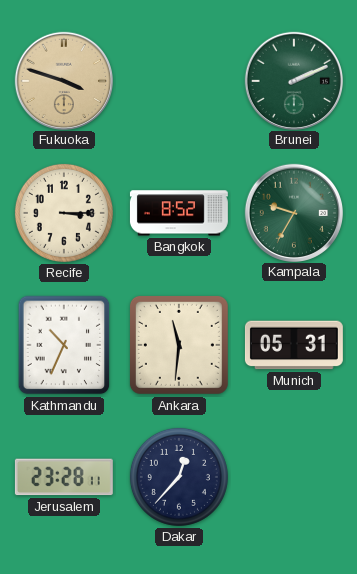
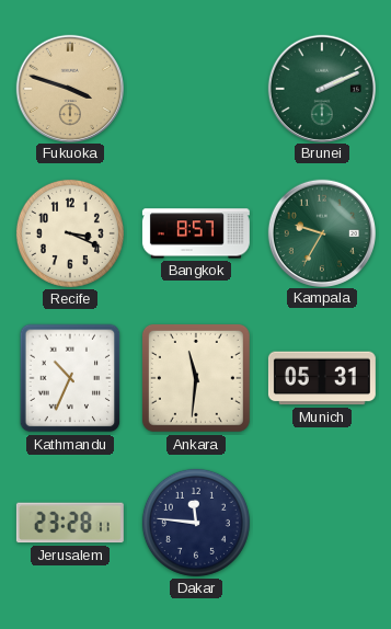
Recife: 3:15 -> 3:19
Bangkok: 8:52 -> 8:57
Dakar: 12:37 -> 11:46
